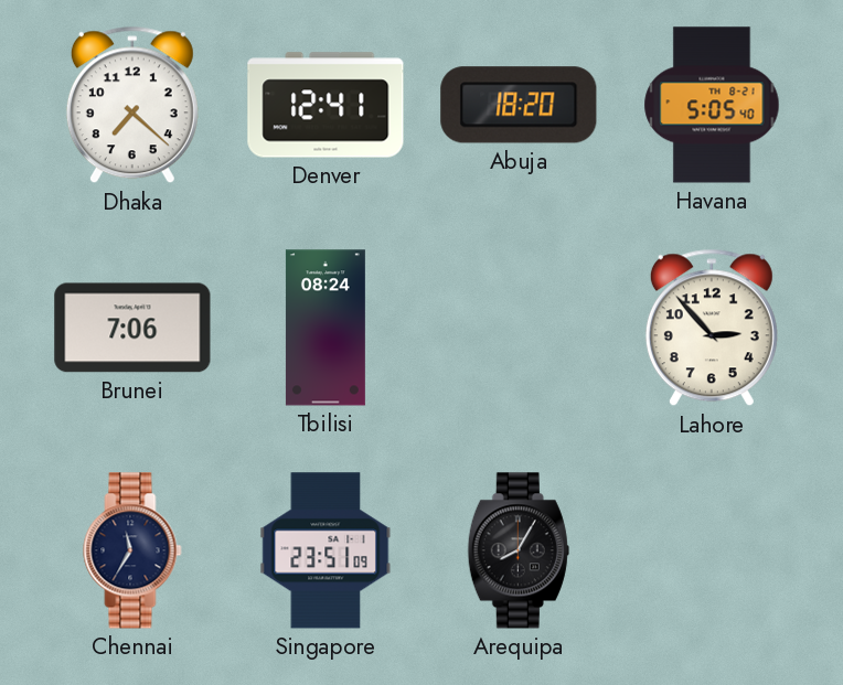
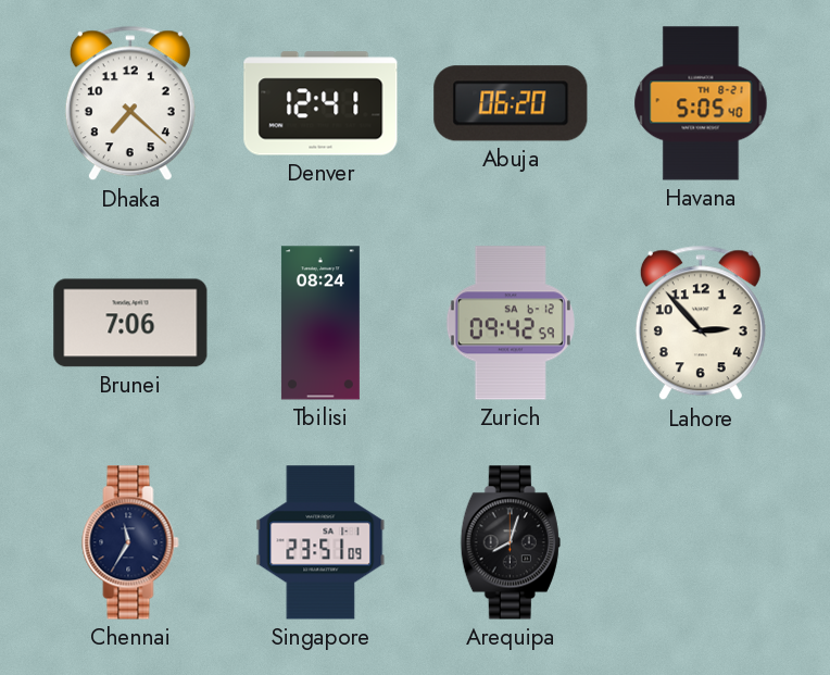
Abuja: 18:20 -> 06:20
Zurich: none -> 09:42
Arequipa: 8:05 -> 8:03
